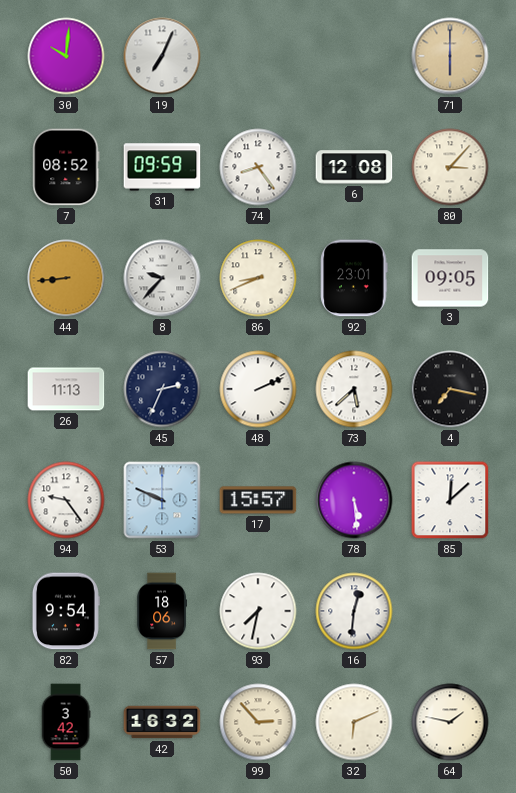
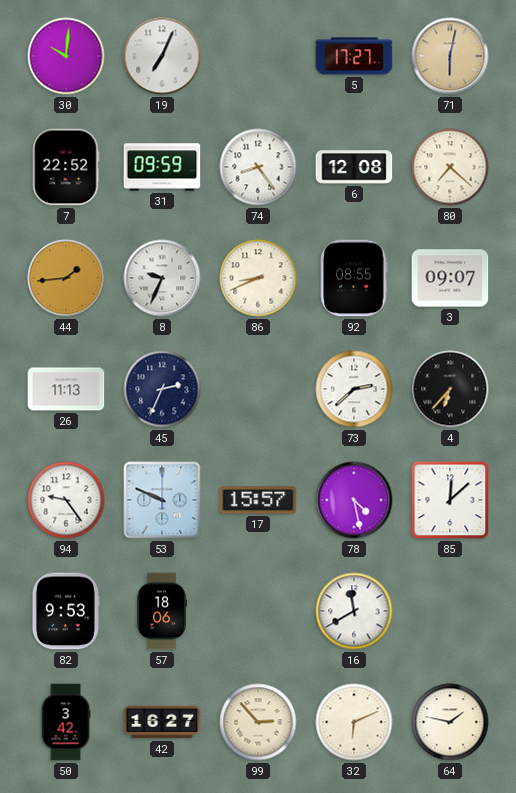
5: none -> 17:27
71: 6:00 -> 6:02
7: 08:52 -> 22:52
80: 3:07 -> 7:22
44: 8:44 -> 1:44
8: 9:37 -> 9:34
92: 23:01 -> 08:55
3: 09:05 -> 09:07
48: 2:11 -> none
73: 5:38 -> 2:38
4: 7:17 -> 6:37
78: 5:29 -> 4:28
82: 9:54 -> 9:53
93: 7:32 -> none
16: 12:31 -> 11:40
42: 16:32 -> 16:27
